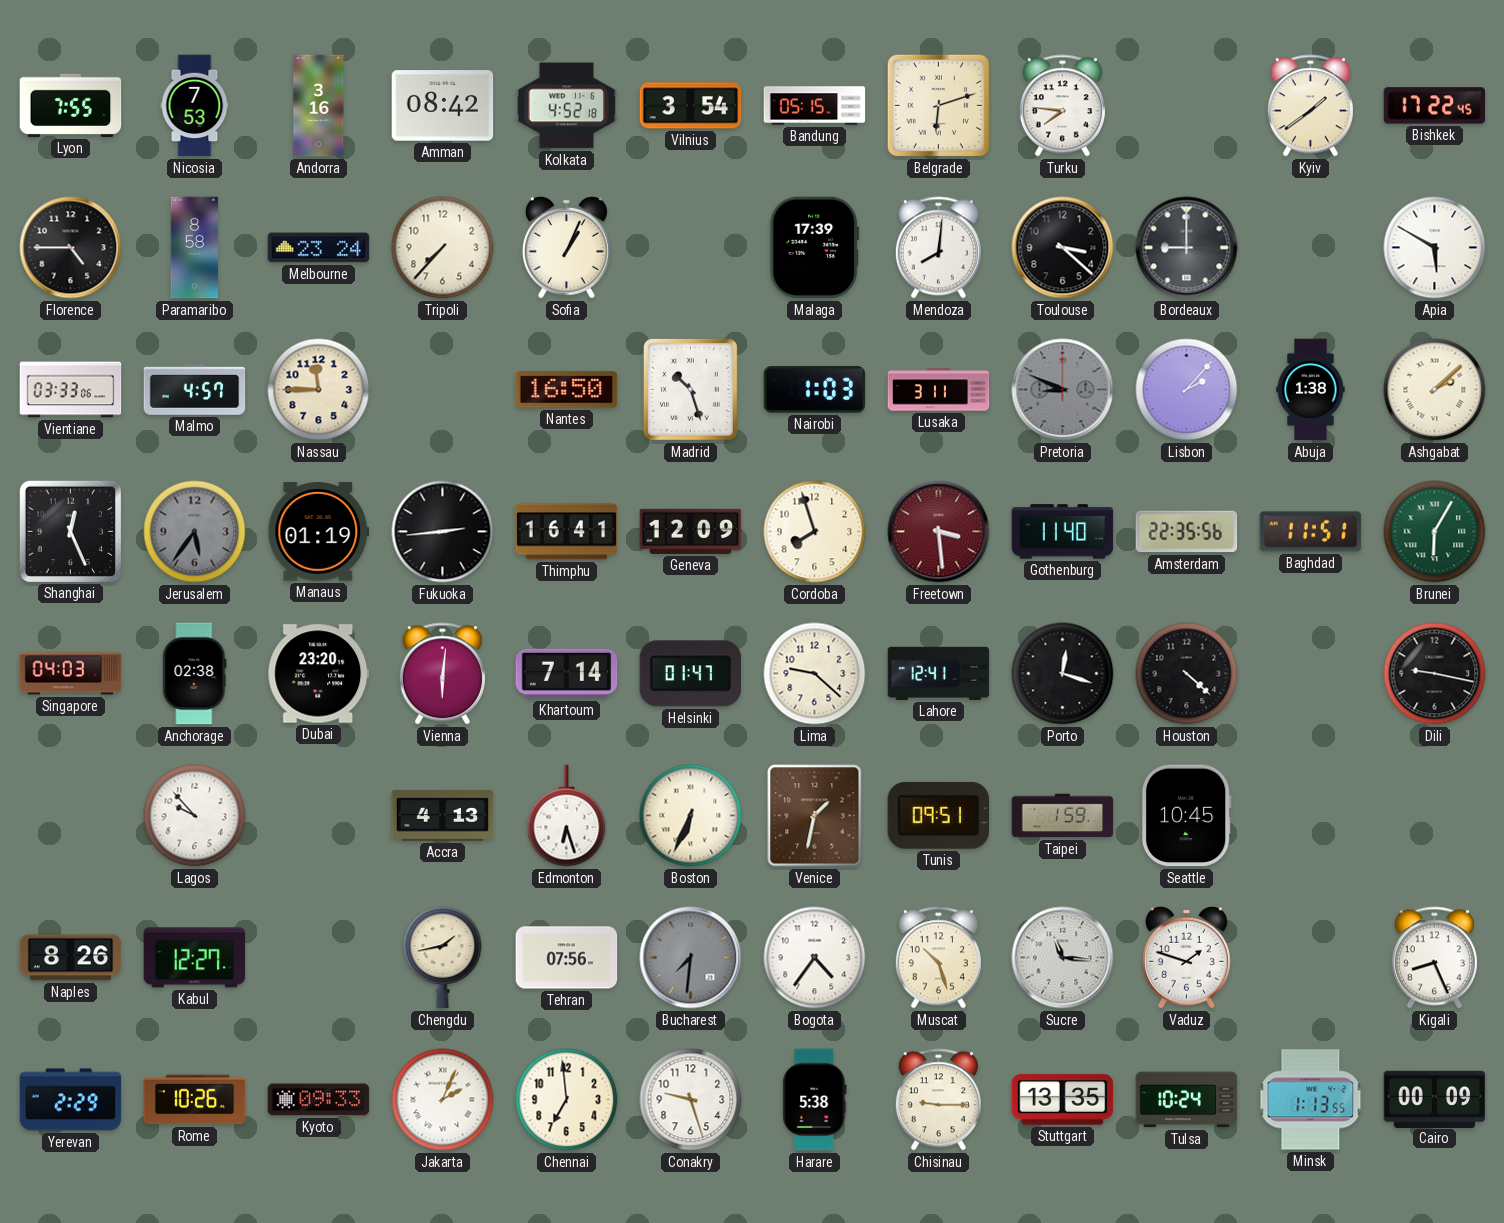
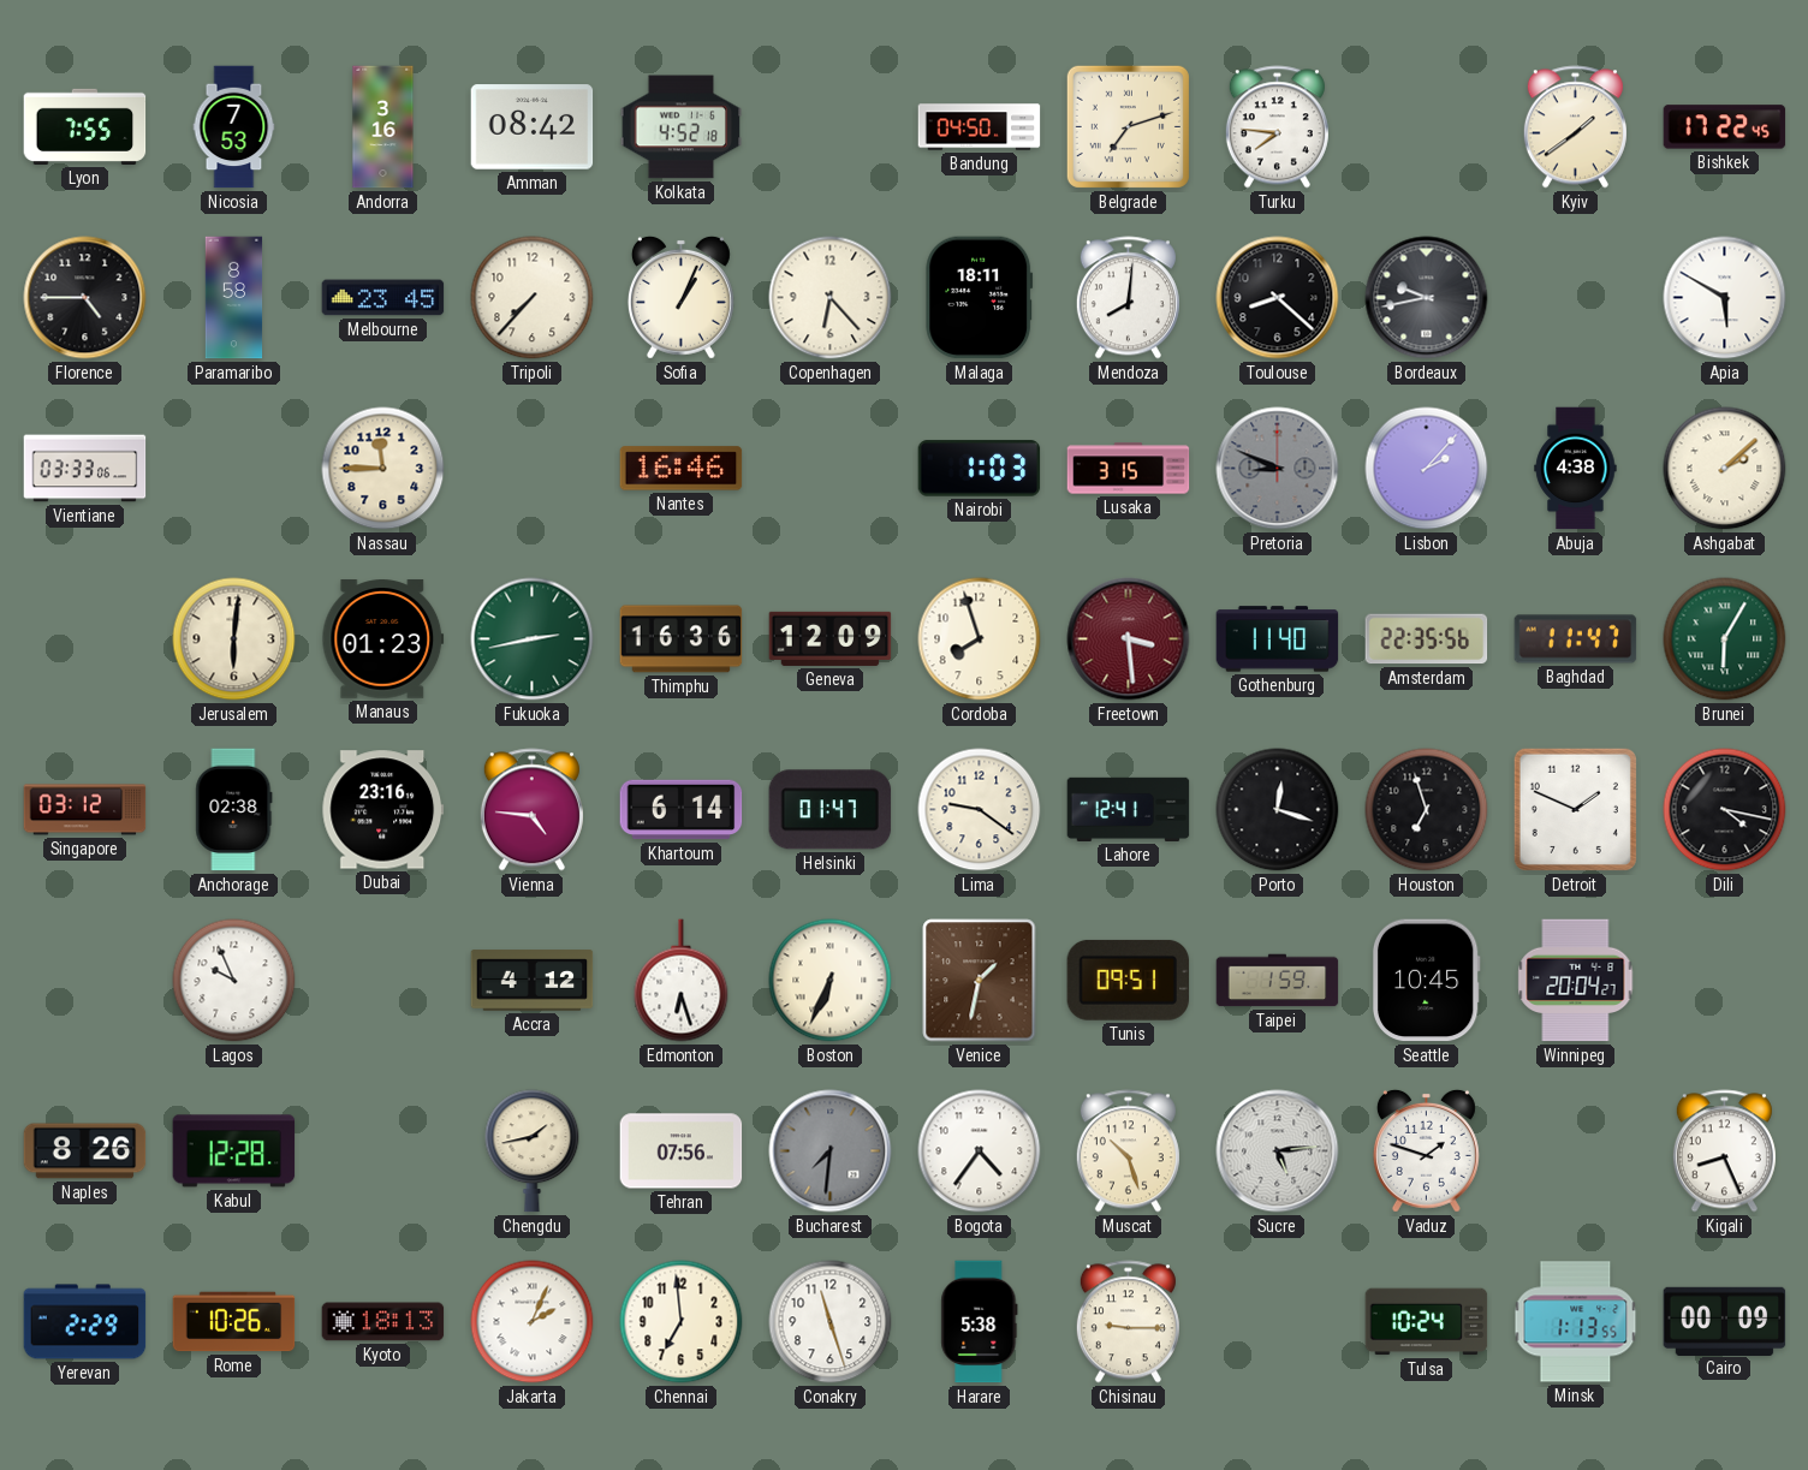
Vilnius: 3:54 -> none
Bandung: 05:15 -> 04:50
Belgrade: 6:12 -> 7:12
Melbourne: 23:24 -> 23:45
Copenhagen: none -> 6:23
Malaga: 17:39 -> 18:11
Toulouse: 3:22 -> 8:22
Bordeaux: 9:00 -> 9:43
Malmo: 4:57 -> none
Nantes: 16:50 -> 16:46
Madrid: 10:27 -> none
Lusaka: 3:11 -> 3:15
Abuja: 1:38 -> 4:38
Shanghai: 12:26 -> none
Jerusalem: 5:36 -> 6:01
Jerusalem dial: grey -> cream
Manaus: 01:19 -> 01:23
Fukuoka: 2:44 -> 2:43
Fukuoka dial: black -> green
Thimphu: 16:41 -> 16:36
Baghdad: 11:51 -> 11:47
Singapore: 04:03 -> 03:12
Dubai: 23:20 -> 23:16
Vienna: 6:01 -> 4:46
Khartoum: 7:14 -> 6:14
Lima: 9:22 -> 9:21
Houston: 4:22 -> 6:57
Detroit: none -> 1:49
Dili: 9:17 -> 4:17
Lagos: 9:53 -> 9:56
Accra: 4:13 -> 4:12
Winnipeg: none -> 20:04
Kabul: 12:27 -> 12:28
Sucre: 11:16 -> 5:14
Kyoto: 09:33 -> 18:13
Conakry: 9:27 -> 11:27
Stuttgart: 13:35 -> none
